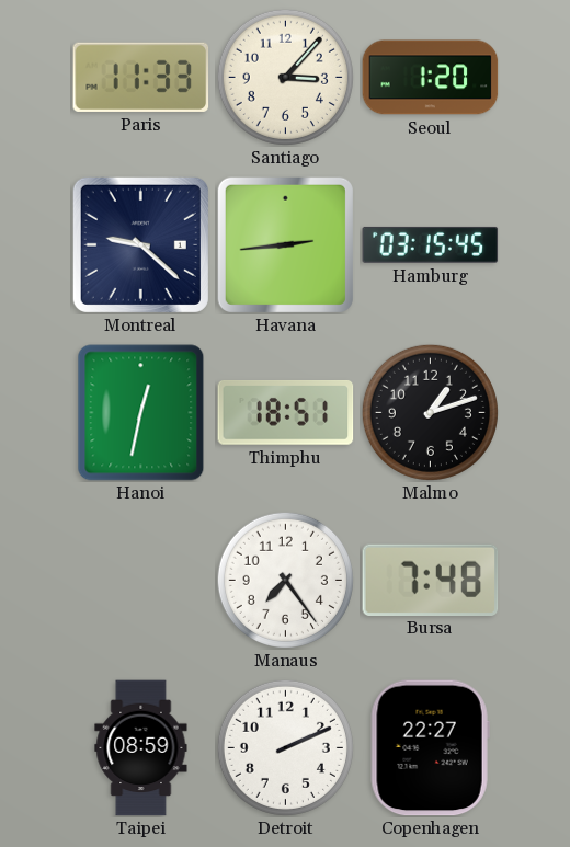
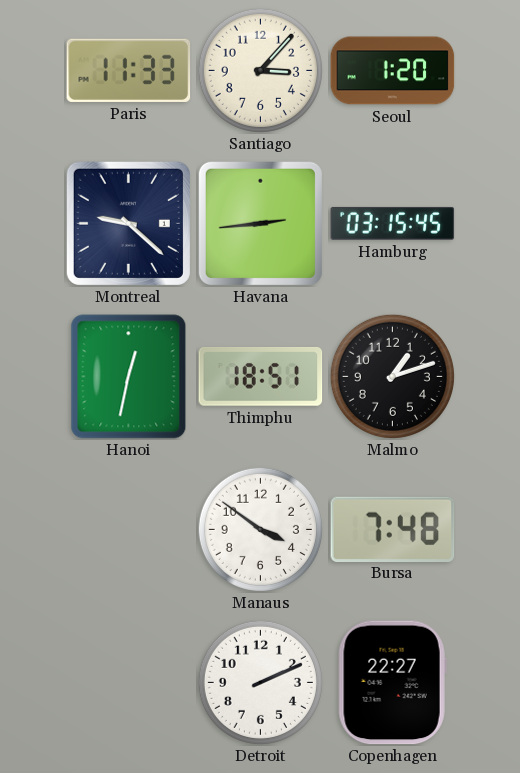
Manaus: 7:24 -> 3:51
Taipei: 08:59 -> none
